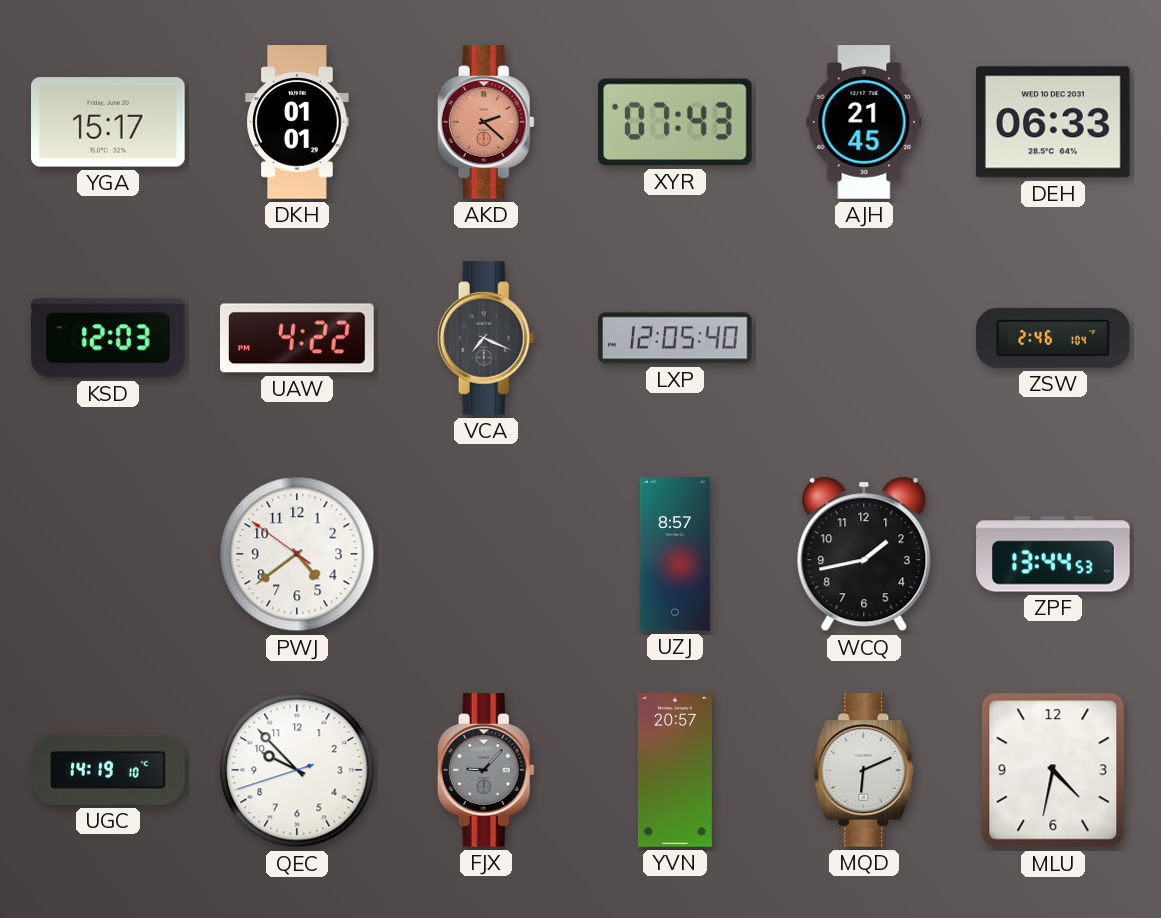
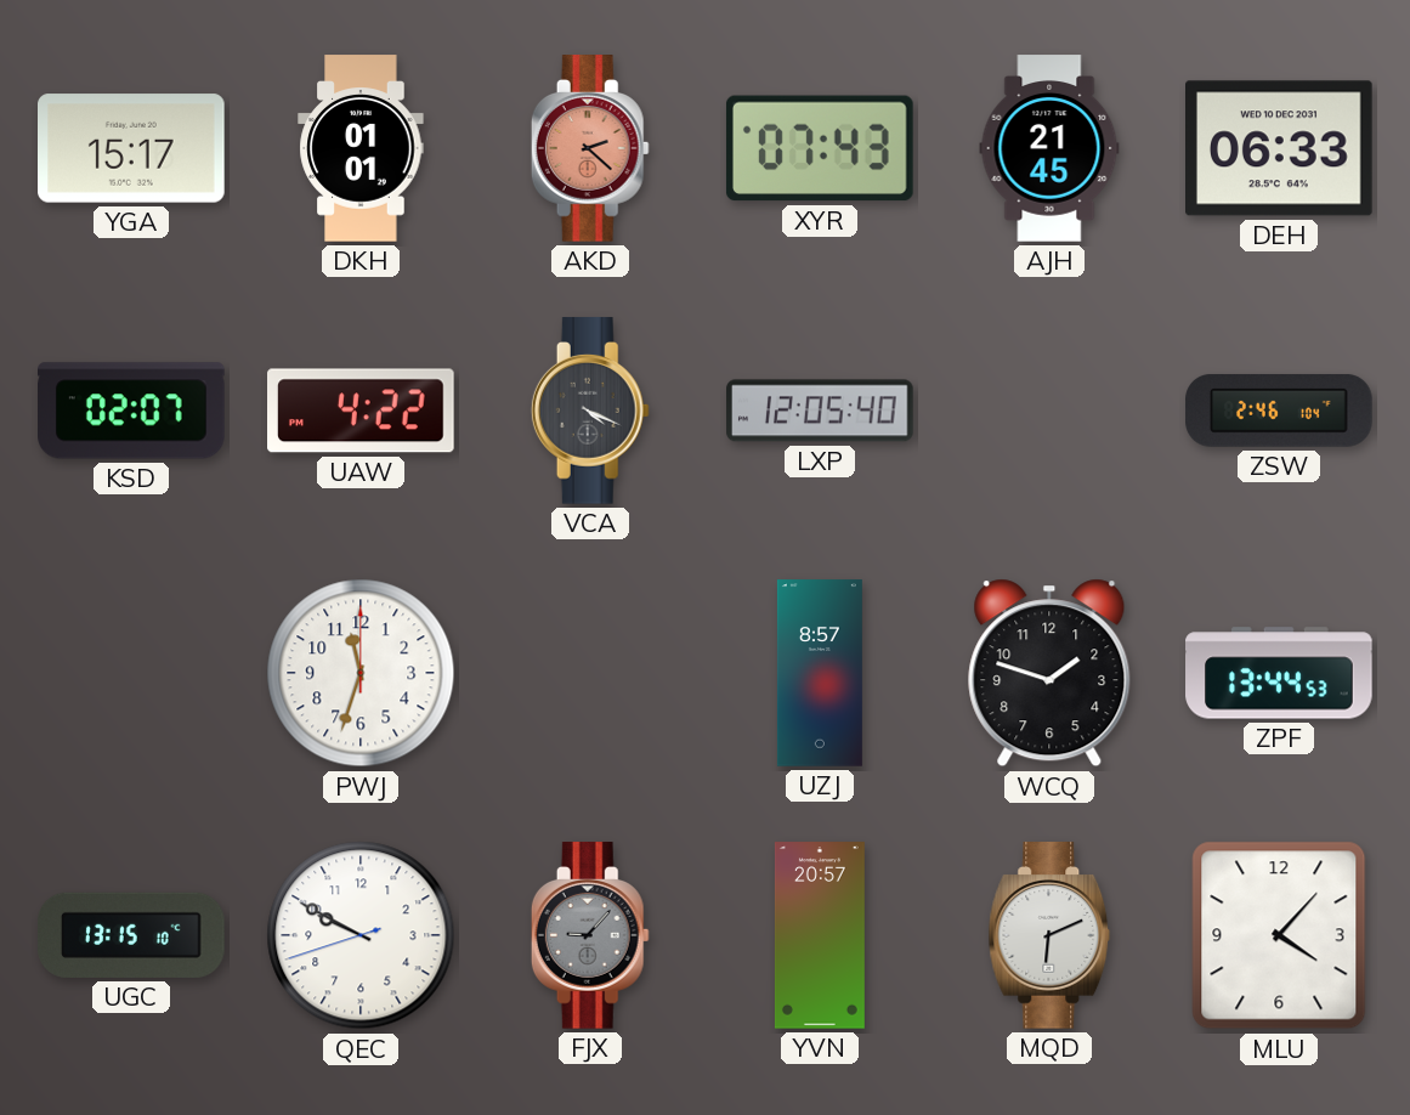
KSD: 12:03 -> 02:07
VCA: 7:19 -> 4:19
PWJ: 4:38 -> 11:33
WCQ: 1:43 -> 1:48
UGC: 14:19 -> 13:15
QEC: 9:52 -> 9:49
MLU: 4:32 -> 4:07
